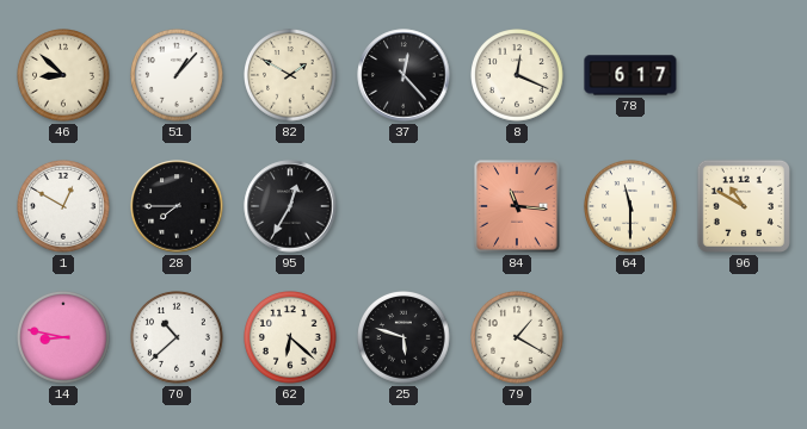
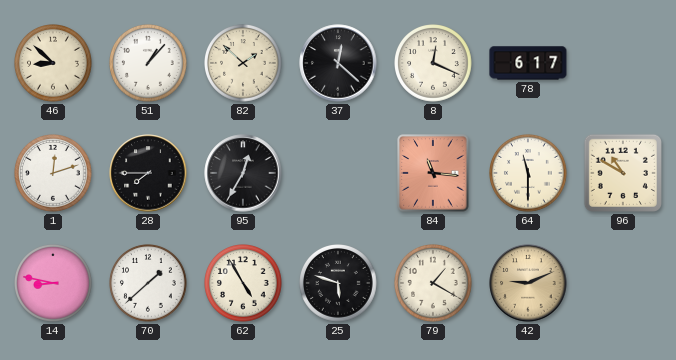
82: 1:50 -> 1:52
37: 12:23 -> 12:22
1: 12:50 -> 12:12
70: 10:38 -> 1:38
62: 6:22 -> 4:55
42: none -> 9:11
